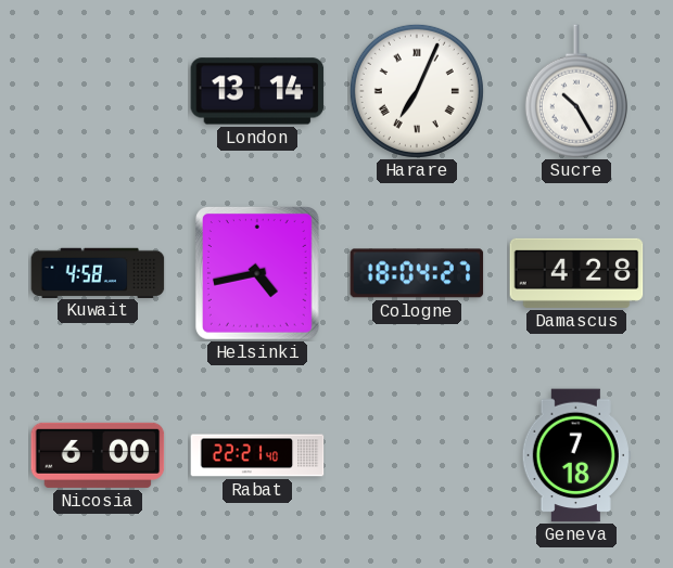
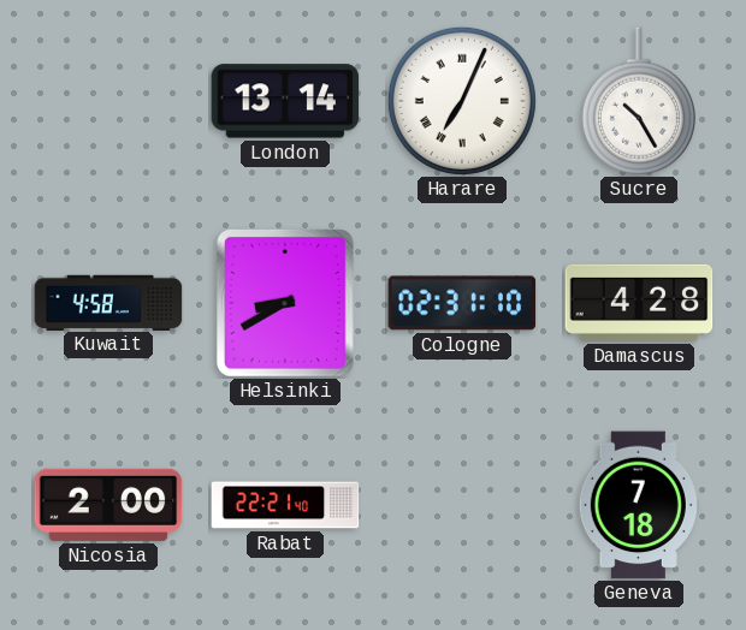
Helsinki: 4:43 -> 8:40
Cologne: 18:04 -> 02:31
Nicosia: 6:00 -> 2:00
